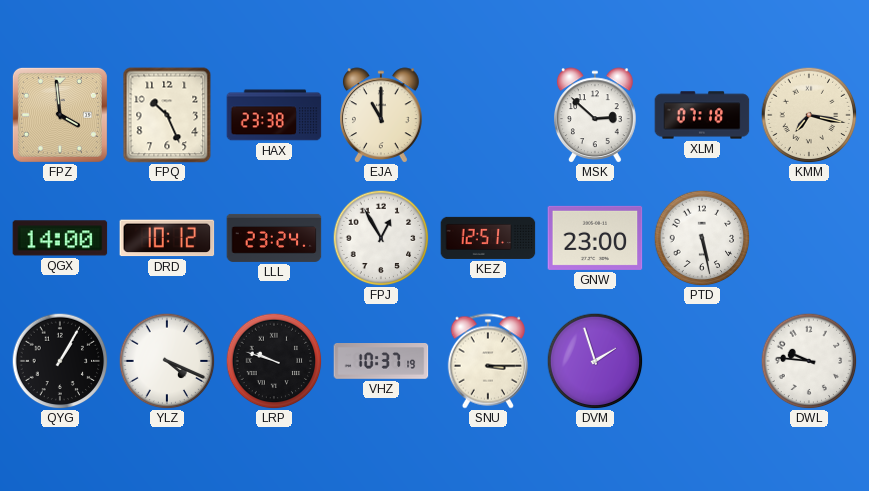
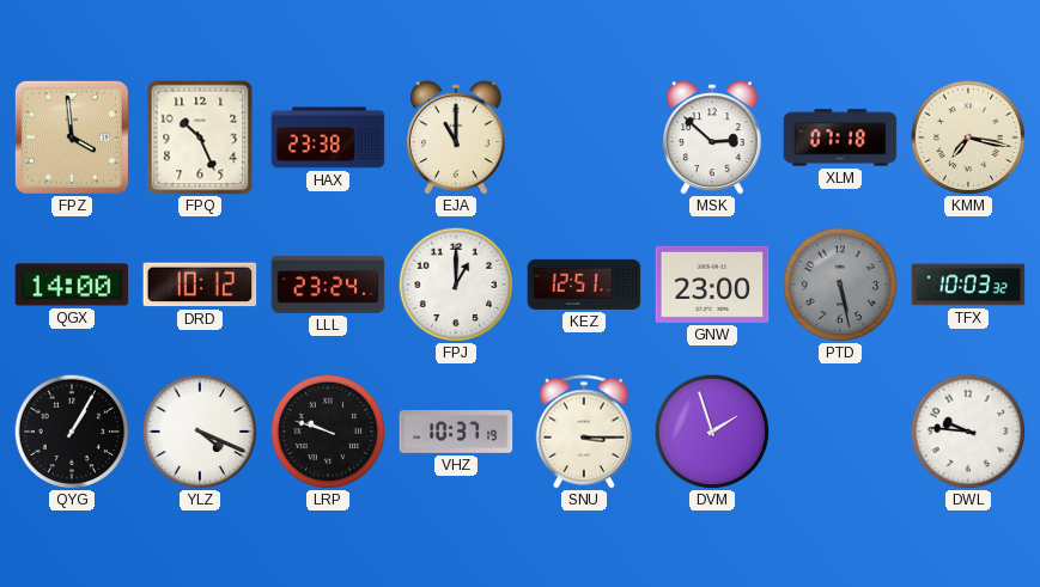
FPJ: 12:55 -> 1:00
PTD dial: white -> grey
TFX: none -> 10:03
